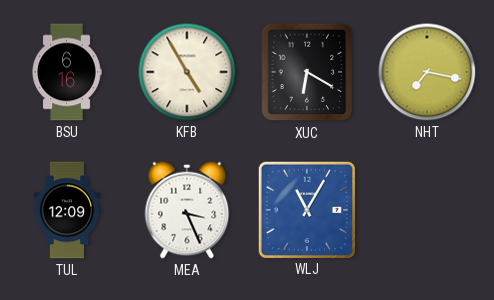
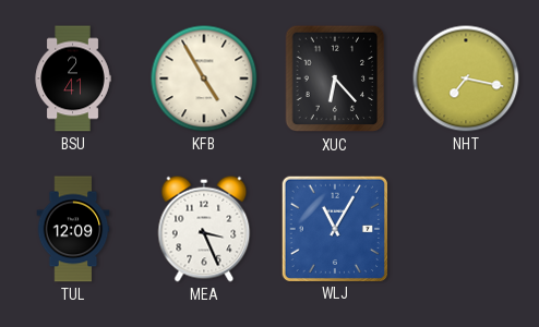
BSU: 6:16 -> 2:41
XUC: 6:20 -> 6:23
